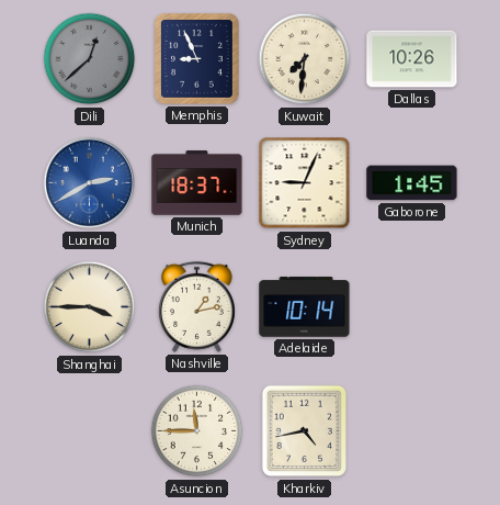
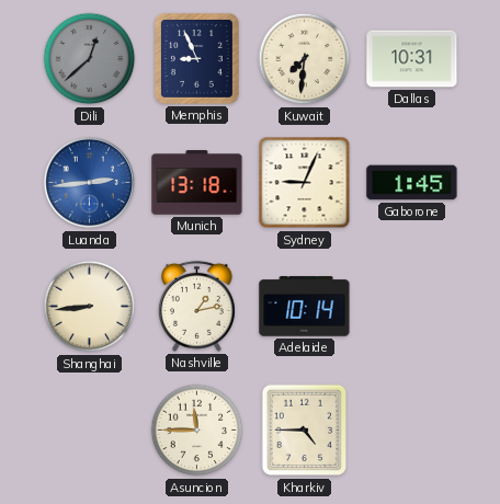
Dallas: 10:26 -> 10:31
Luanda: 2:40 -> 2:44
Munich: 18:37 -> 13:18
Shanghai: 3:45 -> 8:44
Kharkiv: 4:43 -> 4:45
